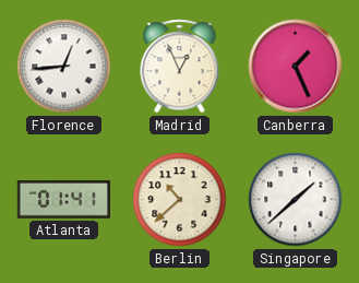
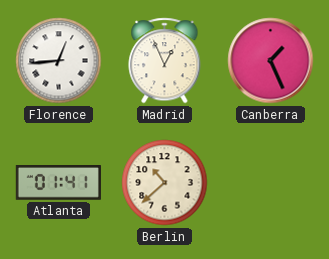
Singapore: 1:38 -> none
